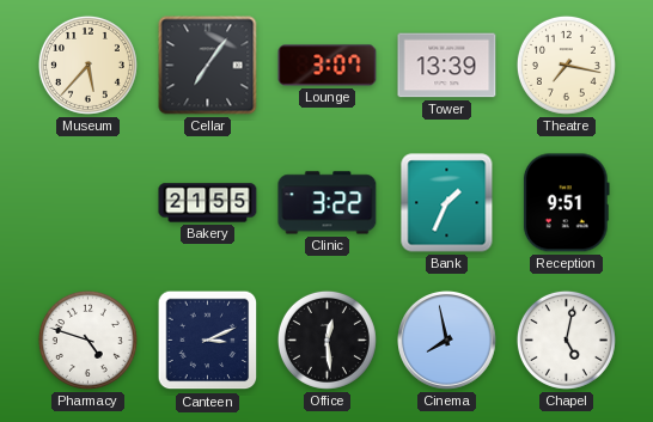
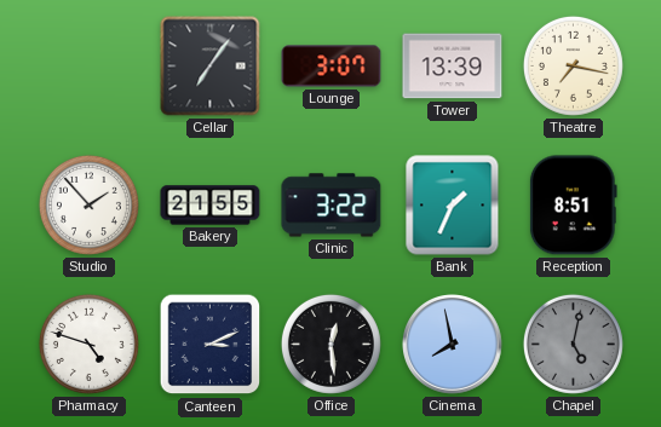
Museum: 5:37 -> none
Studio: none -> 1:53
Reception: 9:51 -> 8:51
Chapel dial: white -> grey
